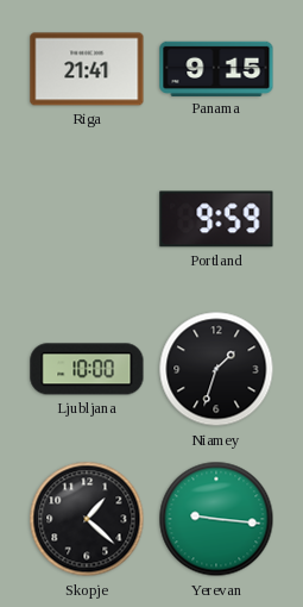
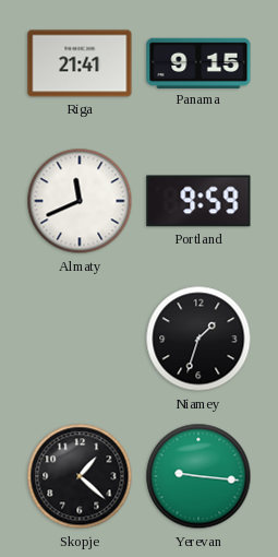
Almaty: none -> 11:41
Ljubljana: 10:00 -> none
